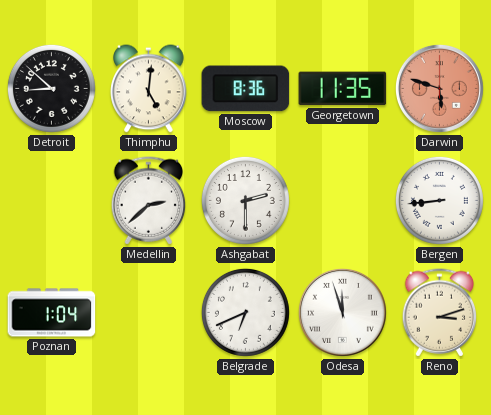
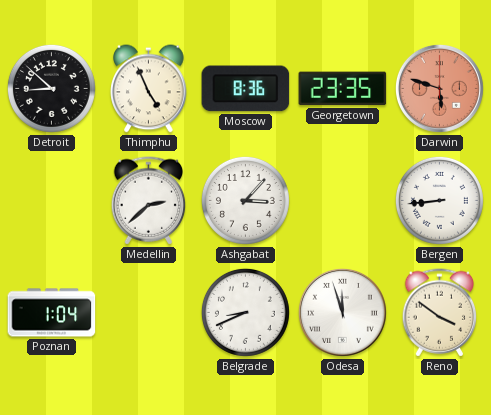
Thimphu: 5:01 -> 4:56
Georgetown: 11:35 -> 23:35
Ashgabat: 2:30 -> 3:07
Belgrade: 6:41 -> 8:41
Reno: 3:12 -> 3:51
